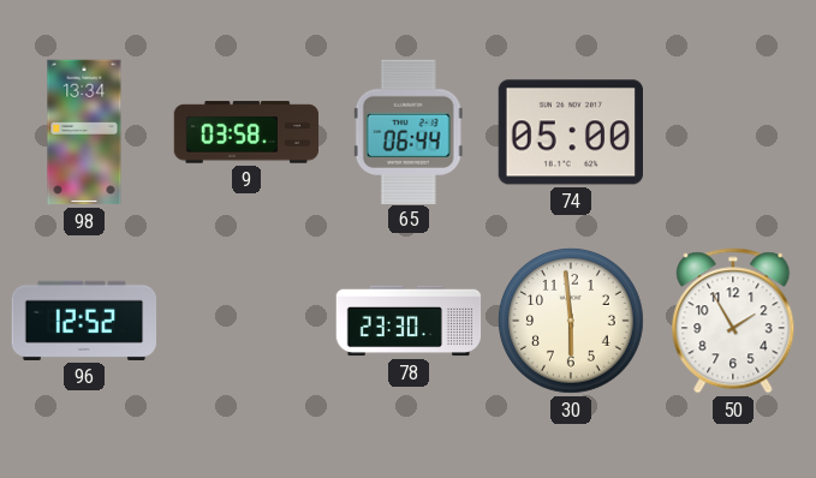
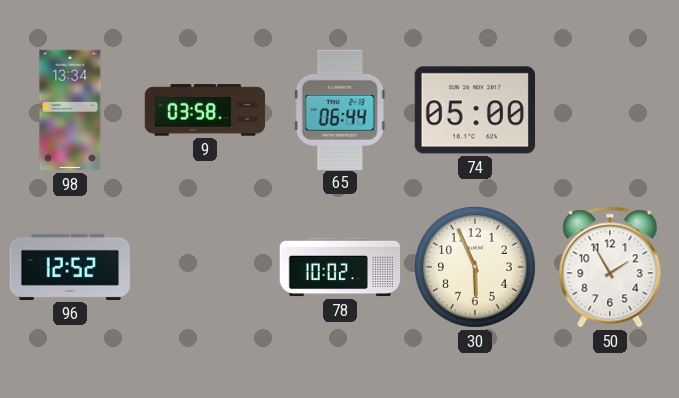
78: 23:30 -> 10:02
30: 5:59 -> 5:56
